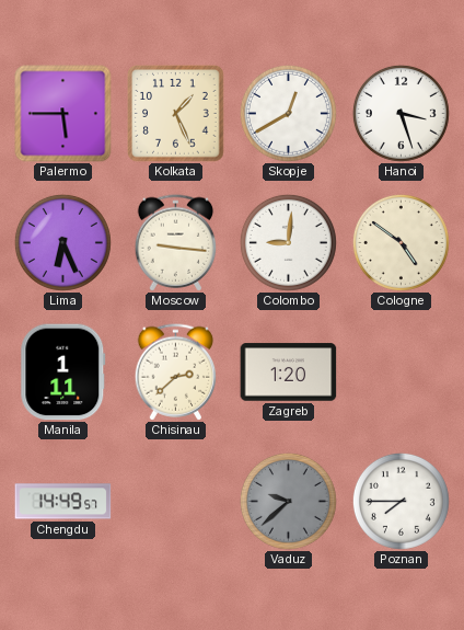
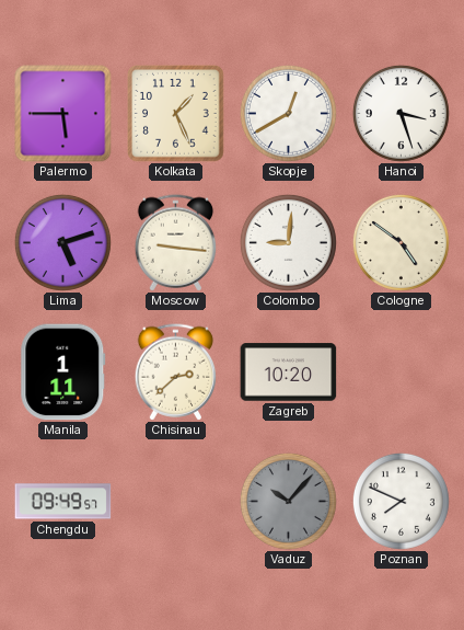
Lima: 6:26 -> 5:12
Zagreb: 1:20 -> 10:20
Chengdu: 14:49 -> 09:49
Vaduz: 9:38 -> 10:07
Poznan: 7:45 -> 7:49
